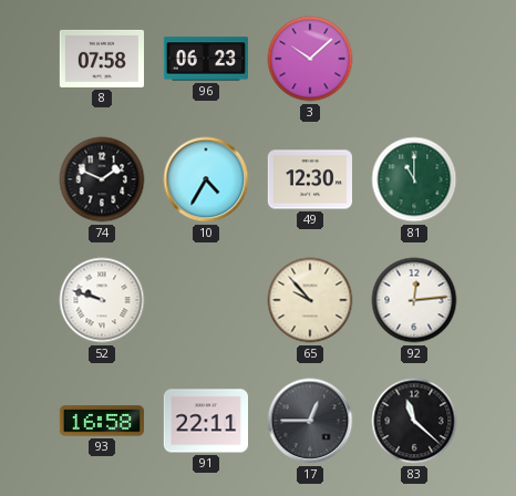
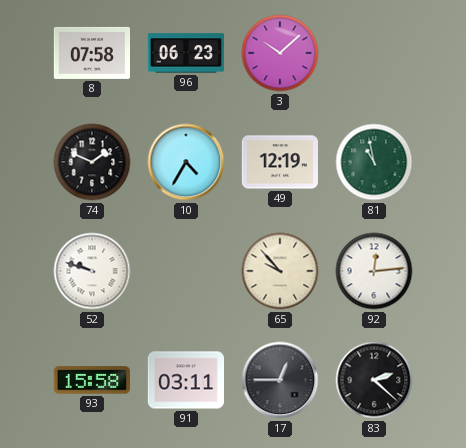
49: 12:30 -> 12:19
81: 11:00 -> 10:58
93: 16:58 -> 15:58
91: 22:11 -> 03:11
83: 11:22 -> 2:22
